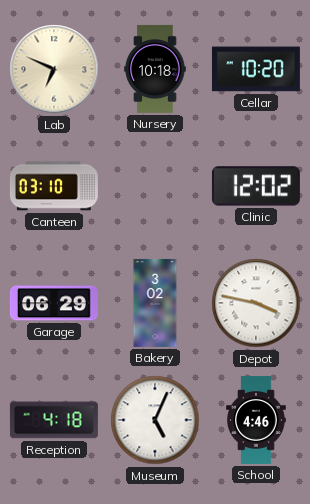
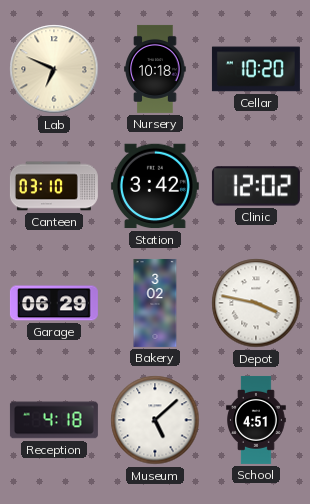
Station: none -> 3:42
Museum: 5:04 -> 5:08
School: 4:46 -> 4:51
